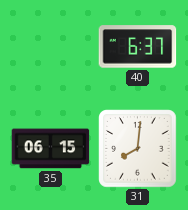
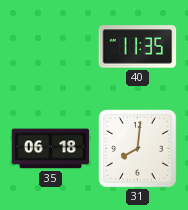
40: 6:37 -> 11:35
35: 06:15 -> 06:18
